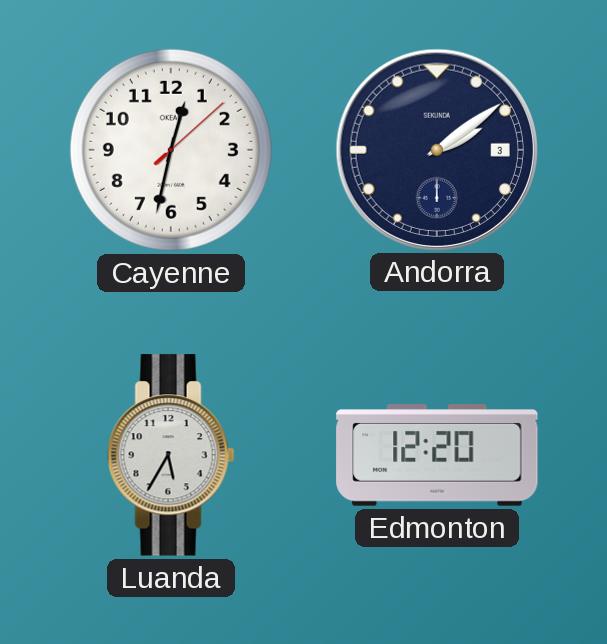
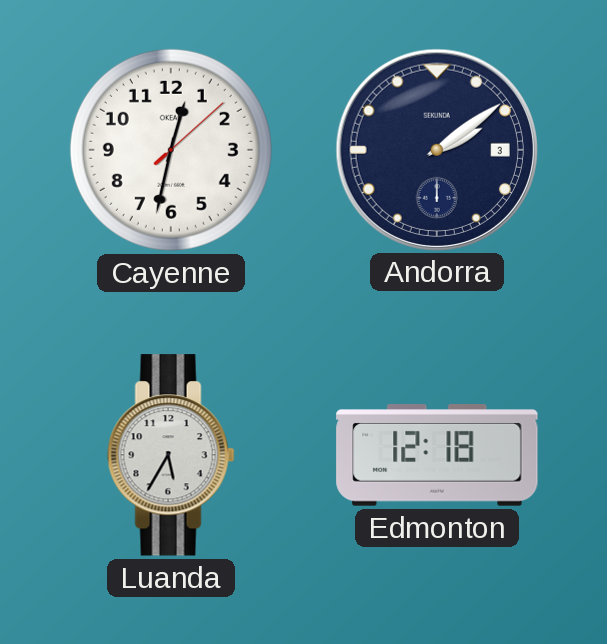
Edmonton: 12:20 -> 12:18
